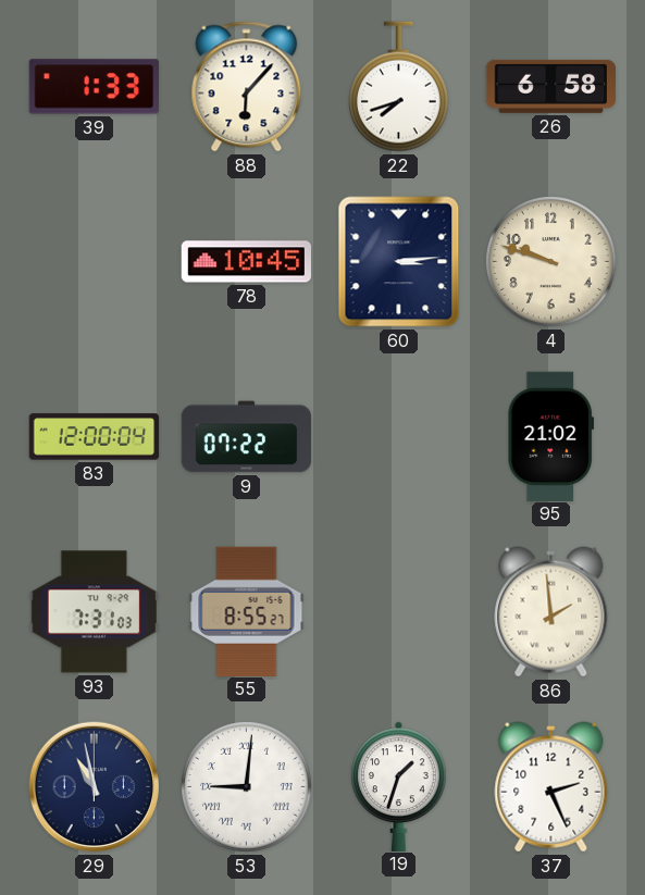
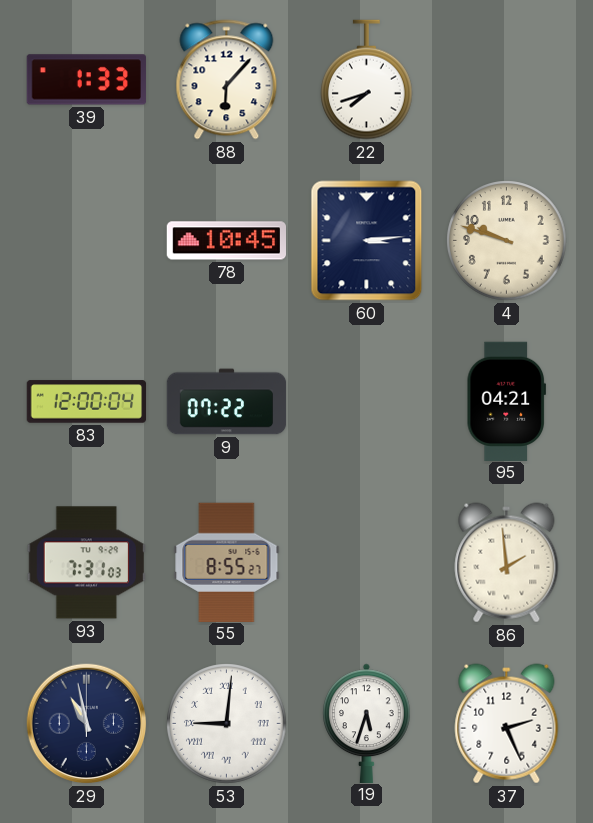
26: 6:58 -> none
95: 21:02 -> 04:21
19: 1:33 -> 5:33
